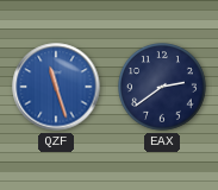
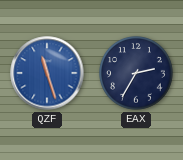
EAX: 2:39 -> 2:35
